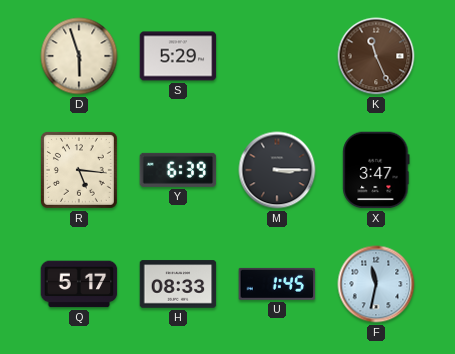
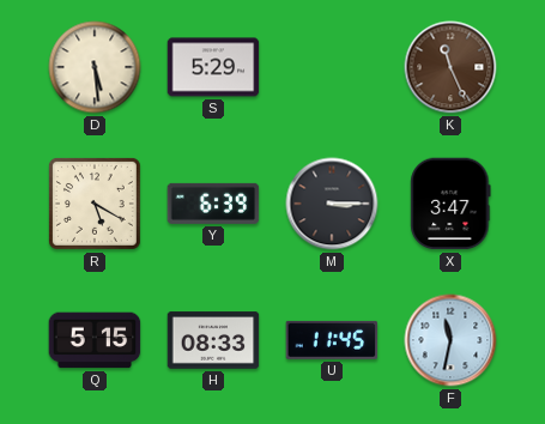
D: 5:57 -> 5:29
R: 5:16 -> 5:20
Q: 5:17 -> 5:15
U: 1:45 -> 11:45
